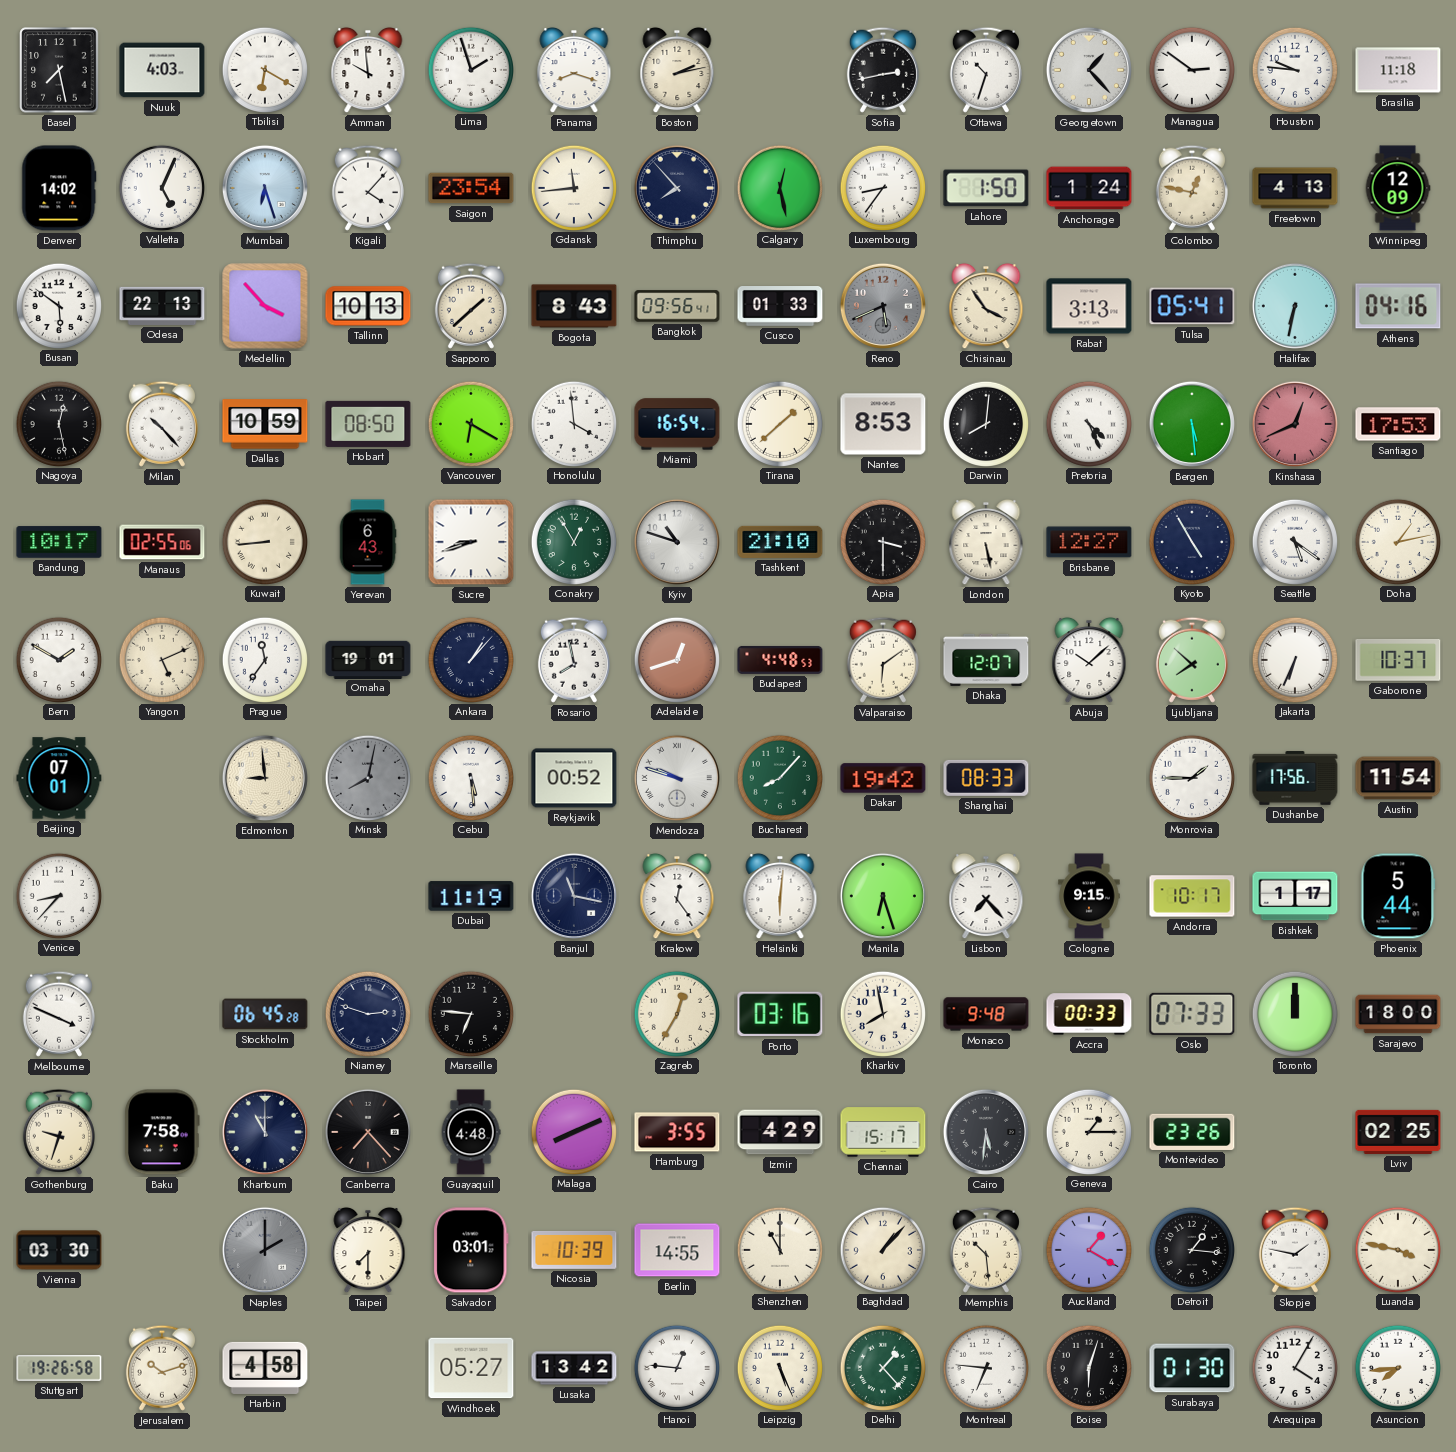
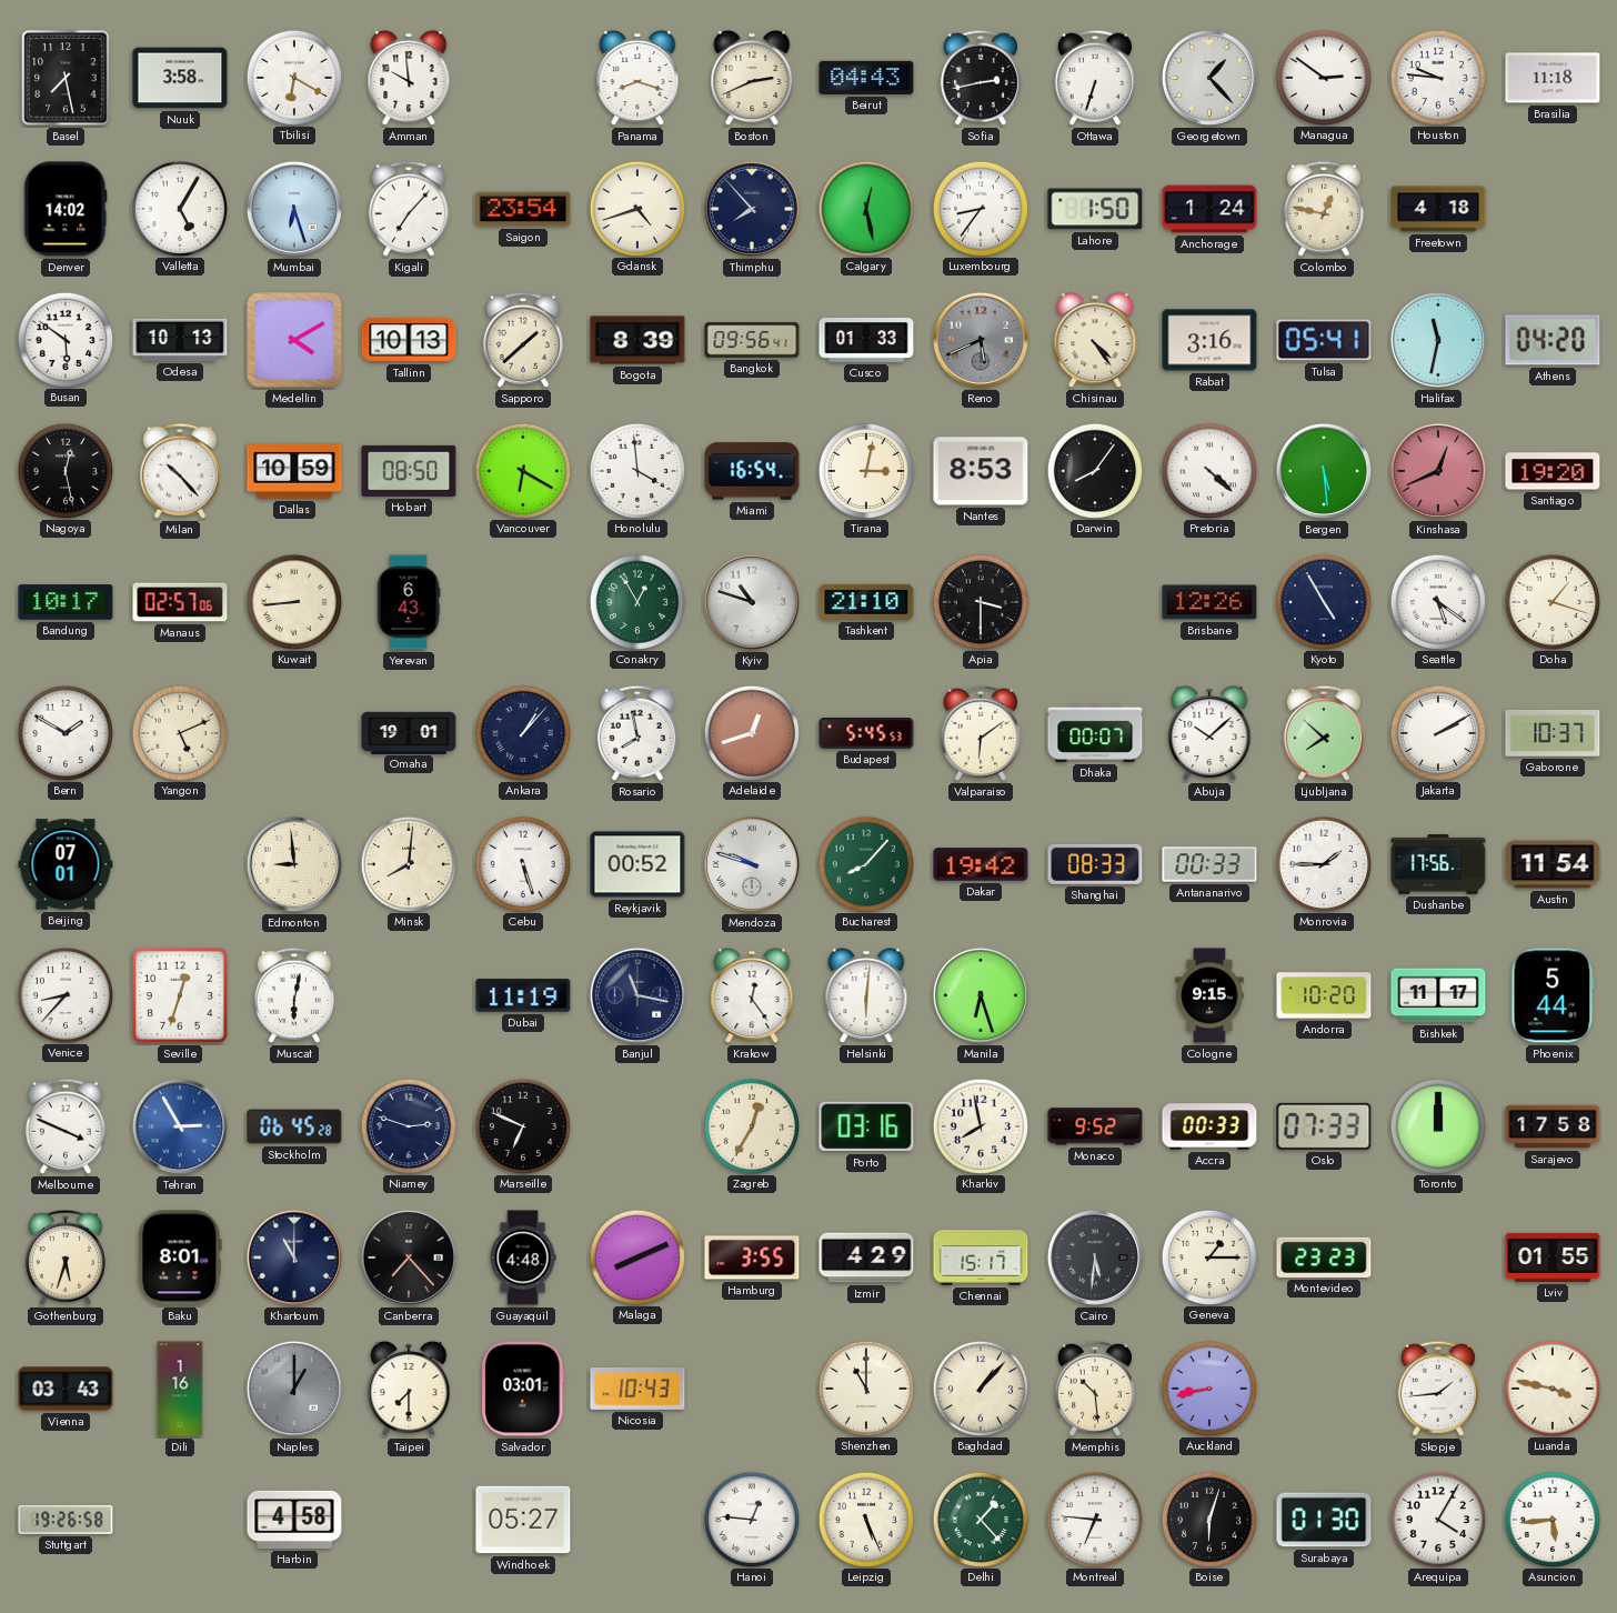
Nuuk: 4:03 -> 3:58
Lima: 1:57 -> none
Boston: 2:13 -> 2:41
Beirut: none -> 04:43
Ottawa: 10:33 -> 6:33
Valletta: 5:04 -> 5:05
Kigali: 4:07 -> 7:07
Gdansk: 11:44 -> 4:42
Freetown: 4:13 -> 4:18
Winnipeg: 12:09 -> none
Odesa: 22:13 -> 10:13
Medellin: 3:53 -> 4:10
Bogota: 8:43 -> 8:39
Chisinau: 3:54 -> 4:24
Rabat: 3:13 -> 3:16
Halifax: 6:32 -> 11:32
Athens: 04:16 -> 04:20
Tirana: 1:38 -> 3:02
Darwin: 8:01 -> 8:06
Pretoria: 4:26 -> 4:22
Santiago: 17:53 -> 19:20
Manaus: 02:55 -> 02:57
Sucre: 8:42 -> none
London: 5:28 -> none
Brisbane: 12:27 -> 12:26
Doha: 1:13 -> 1:18
Prague: 11:36 -> none
Budapest: 4:48 -> 5:45
Dhaka: 12:07 -> 00:07
Jakarta: 6:34 -> 2:10
Minsk: 8:02 -> 8:01
Minsk dial: grey -> cream
Cebu: 5:29 -> 5:27
Antananarivo: none -> 00:33
Seville: none -> 12:33
Muscat: none -> 6:02
Lisbon: 7:23 -> none
Andorra: 10:17 -> 10:20
Bishkek: 1:17 -> 11:17
Tehran: none -> 2:55
Marseille: 6:46 -> 6:49
Monaco: 9:48 -> 9:52
Sarajevo: 18:00 -> 17:58
Gothenburg: 9:33 -> 5:33
Baku: 7:58 -> 8:01
Montevideo: 23:26 -> 23:23
Lviv: 02:25 -> 01:55
Vienna: 03:30 -> 03:43
Dili: none -> 1:16
Naples: 2:00 -> 1:00
Nicosia: 10:39 -> 10:43
Berlin: 14:55 -> none
Auckland: 1:20 -> 8:43
Detroit: 1:16 -> none
Skopje: 1:47 -> 1:44
Jerusalem: 10:12 -> none
Lusaka: 13:42 -> none
Asuncion: 7:44 -> 5:44
